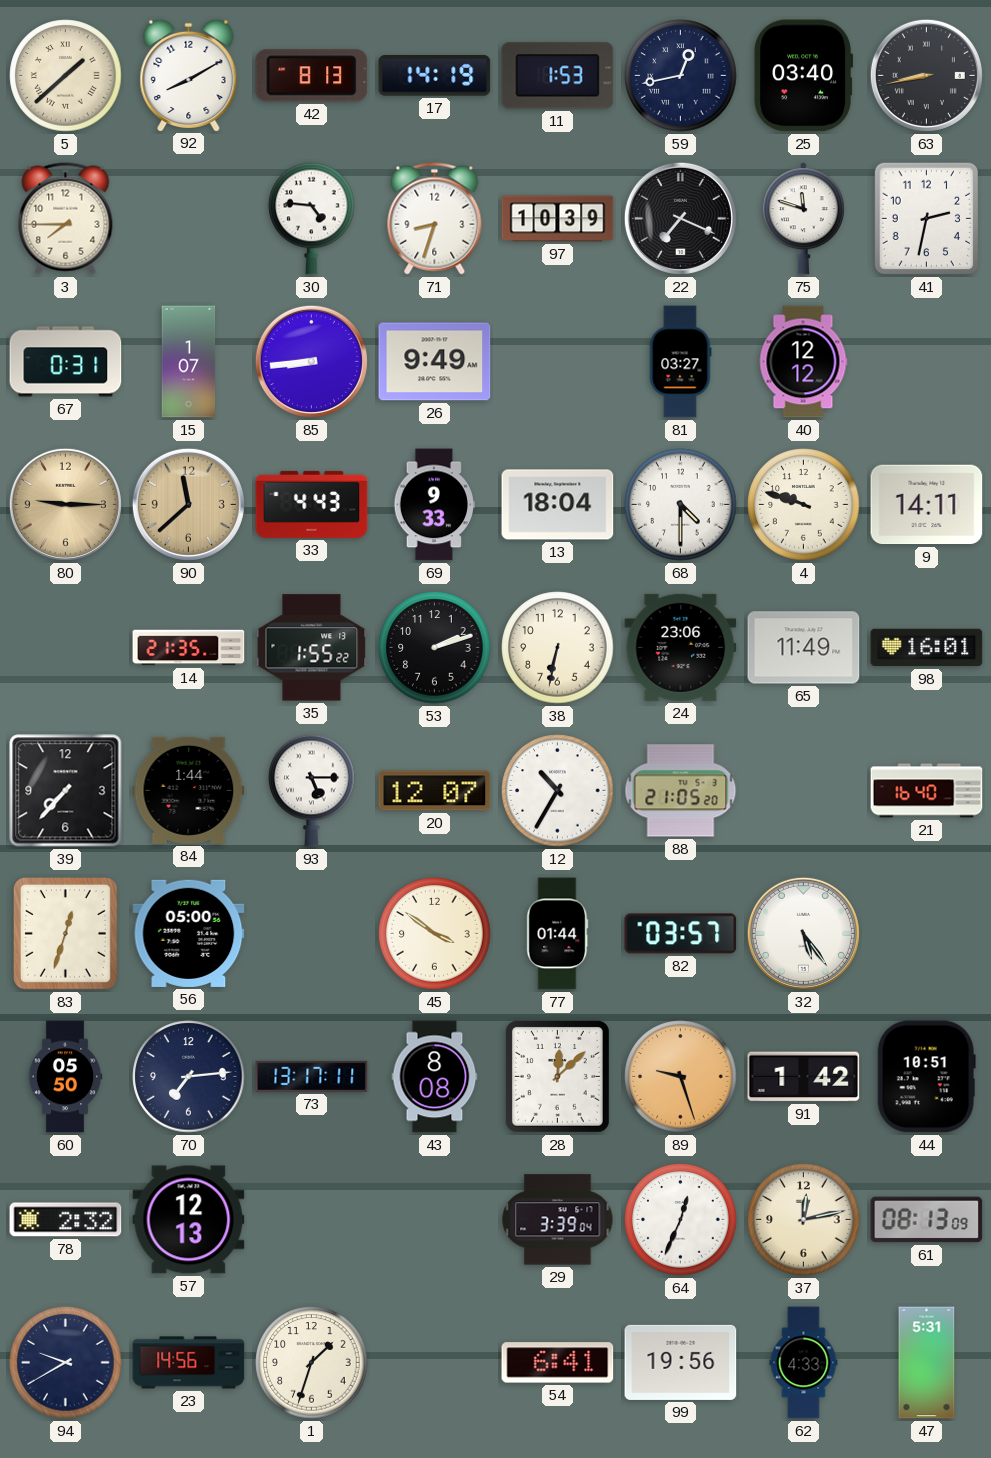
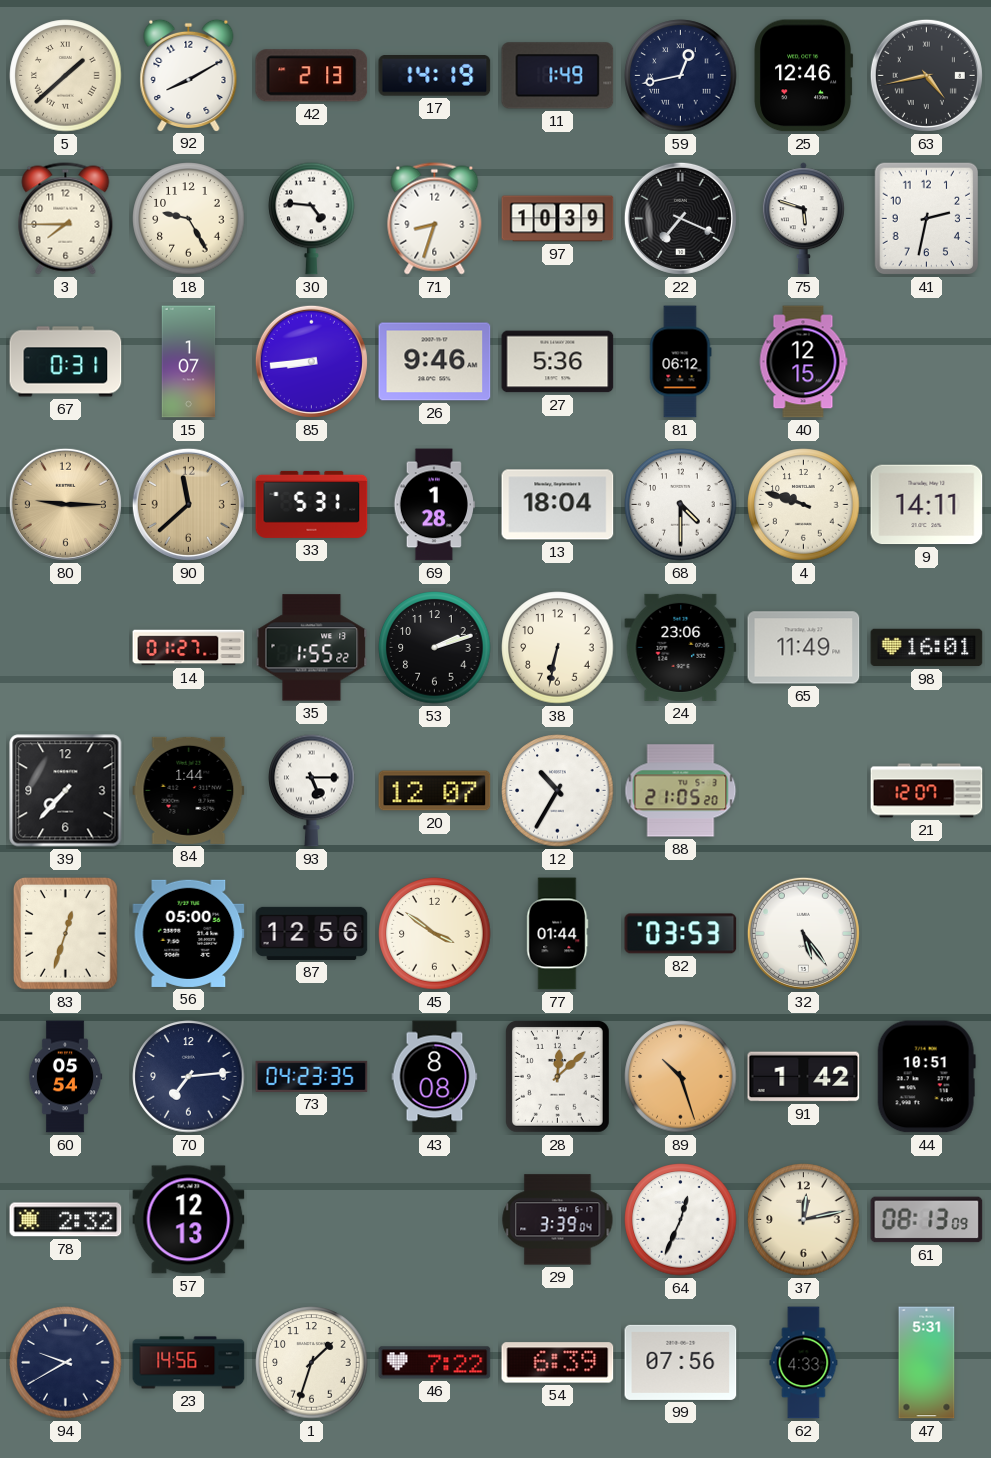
42: 8:13 -> 2:13
11: 1:53 -> 1:49
25: 03:40 -> 12:46
63: 8:43 -> 4:43
18: none -> 9:25
75: 11:48 -> 5:48
26: 9:49 -> 9:46
27: none -> 5:36
81: 03:27 -> 06:12
40: 12:12 -> 12:15
33: 4:43 -> 5:31
69: 9:33 -> 1:28
14: 21:35 -> 01:27
21: 16:40 -> 12:07
87: none -> 12:56
82: 03:57 -> 03:53
60: 05:50 -> 05:54
73: 13:17 -> 04:23
89: 9:27 -> 10:27
46: none -> 7:22
54: 6:41 -> 6:39
99: 19:56 -> 07:56
